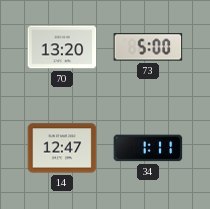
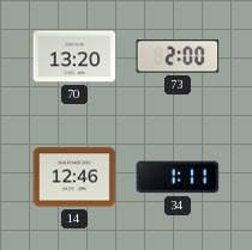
73: 5:00 -> 2:00
14: 12:47 -> 12:46
